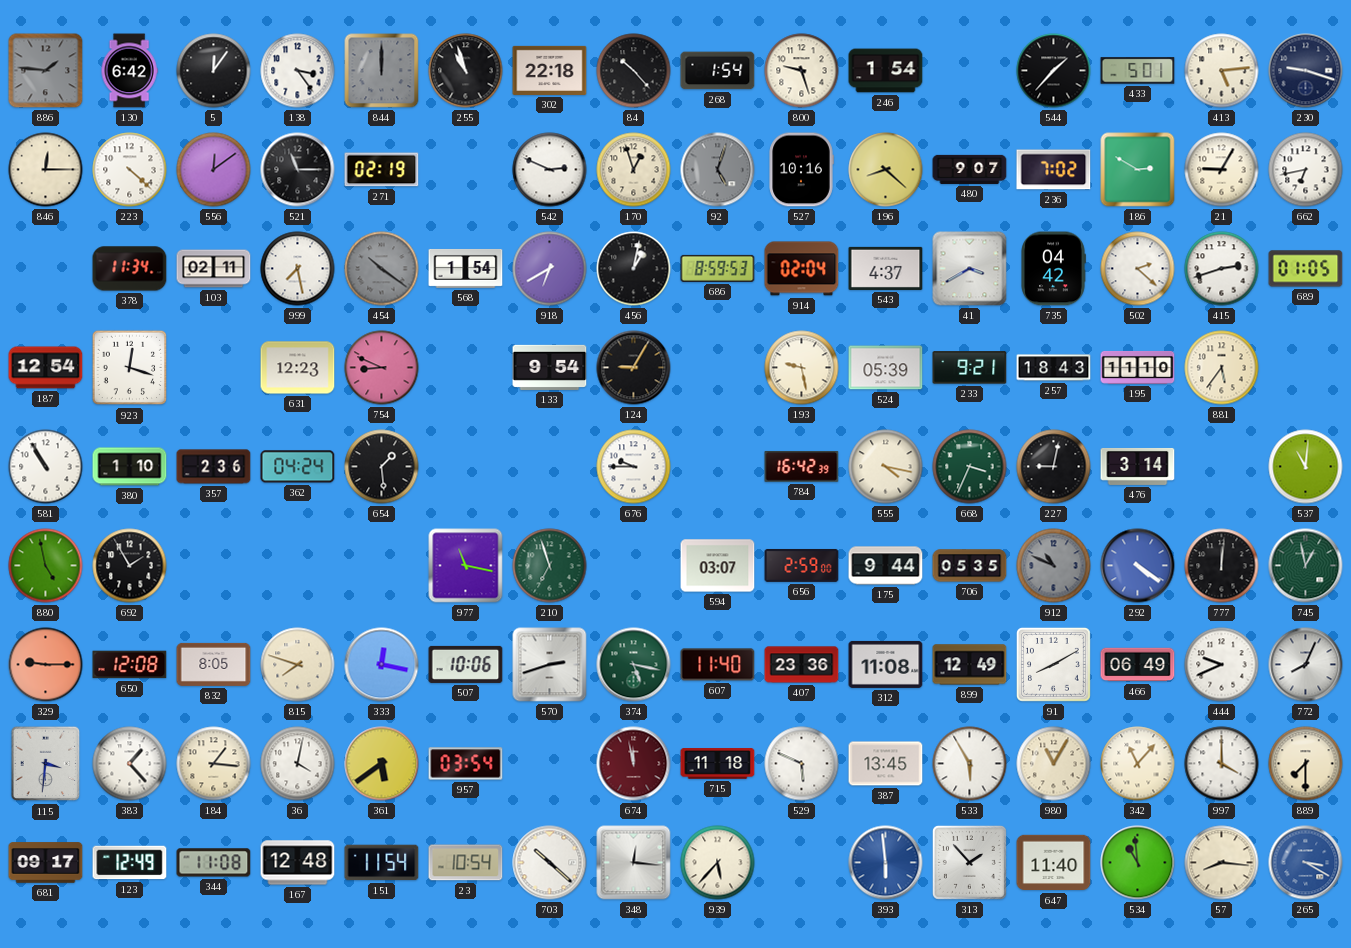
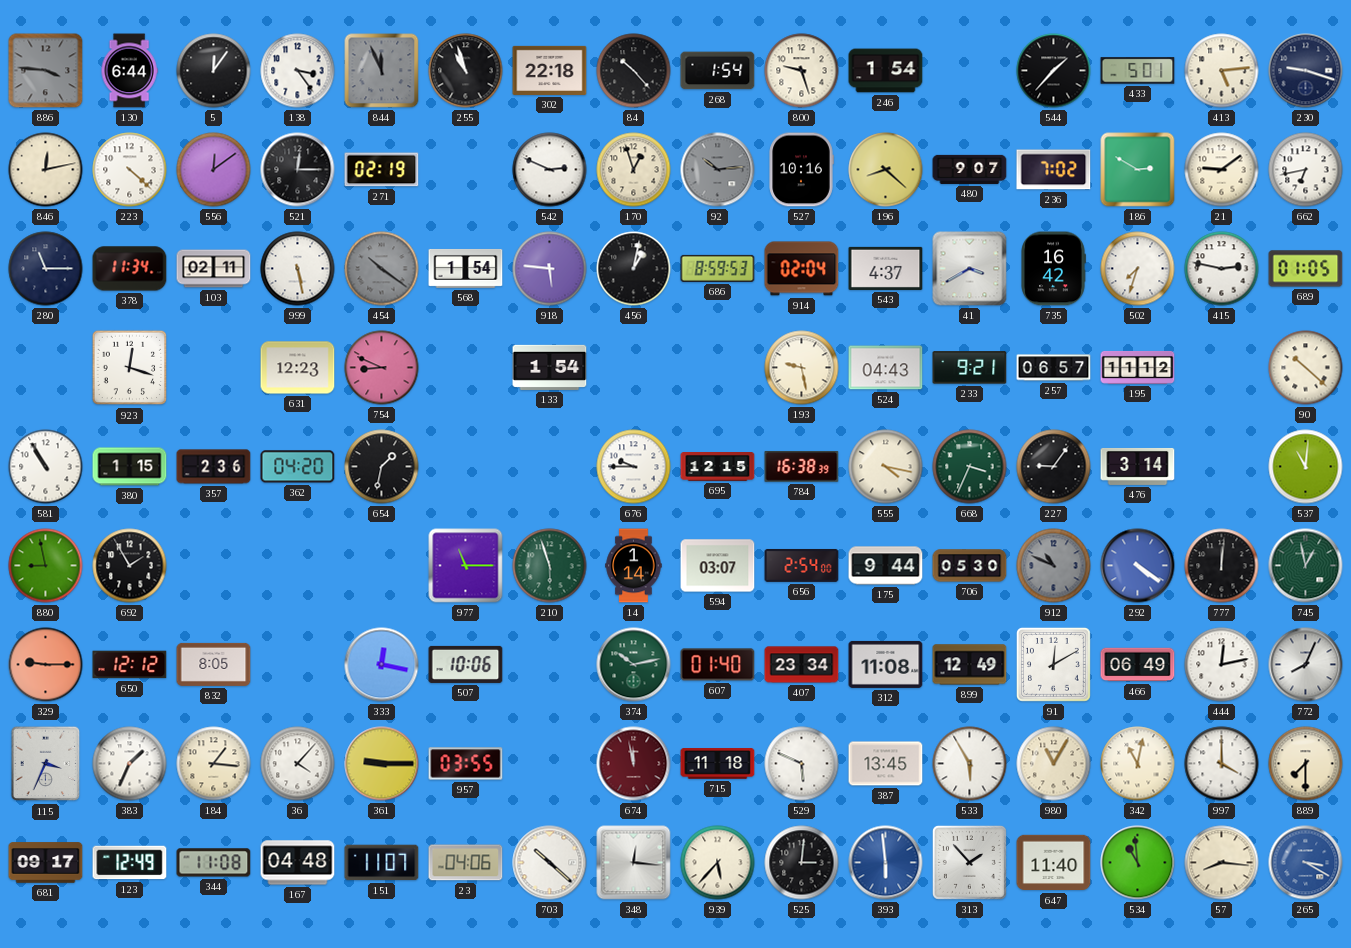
886: 1:46 -> 3:46
130: 6:42 -> 6:44
844: 12:00 -> 11:56
846: 12:15 -> 12:13
521: 11:15 -> 12:15
92: 5:03 -> 10:14
21: 9:05 -> 9:09
280: none -> 11:15
999: 7:28 -> 5:28
918: 6:40 -> 5:46
735: 04:42 -> 16:42
502: 2:22 -> 7:33
415: 2:42 -> 2:47
187: 12:54 -> none
133: 9:54 -> 1:54
124: 9:05 -> none
524: 05:39 -> 04:43
257: 18:43 -> 06:57
195: 11:10 -> 11:12
881: 5:36 -> none
90: none -> 10:22
380: 1:10 -> 1:15
362: 04:24 -> 04:20
654: 1:29 -> 1:32
695: none -> 12:15
784: 16:42 -> 16:38
227: 9:02 -> 9:06
880: 4:58 -> 8:58
977: 11:17 -> 11:15
210: 6:57 -> 5:57
14: none -> 1:14
656: 2:59 -> 2:54
706: 05:35 -> 05:30
650: 12:08 -> 12:12
815: 7:48 -> none
570: 2:42 -> none
374: 5:17 -> 10:13
607: 11:40 -> 01:40
407: 23:36 -> 23:34
91: 8:10 -> 12:10
444: 9:41 -> 12:13
115: 3:31 -> 3:34
383: 1:23 -> 1:34
36: 4:02 -> 4:07
361: 5:39 -> 9:15
957: 03:54 -> 03:55
342: 11:07 -> 11:02
167: 12:48 -> 04:48
151: 11:54 -> 11:07
23: 10:54 -> 04:06
525: none -> 3:01
